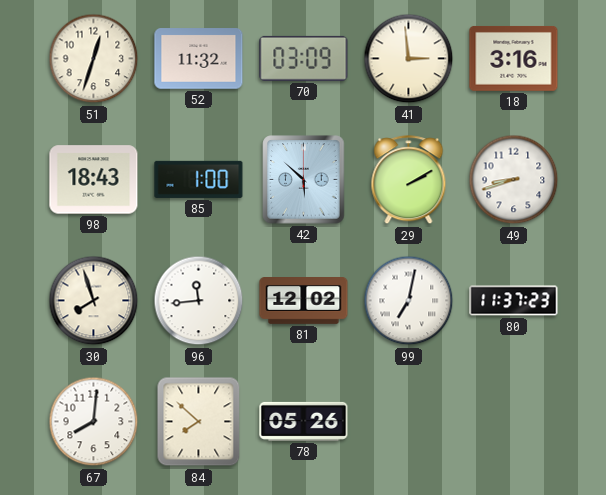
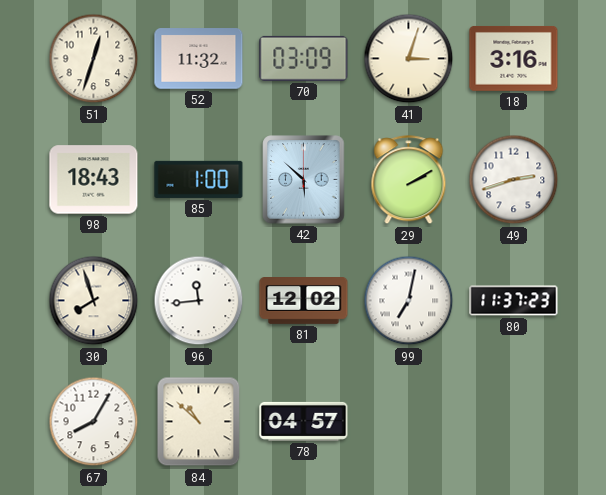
41: 2:59 -> 3:03
49: 8:42 -> 2:42
67: 8:01 -> 8:05
84: 7:52 -> 10:52
78: 05:26 -> 04:57
